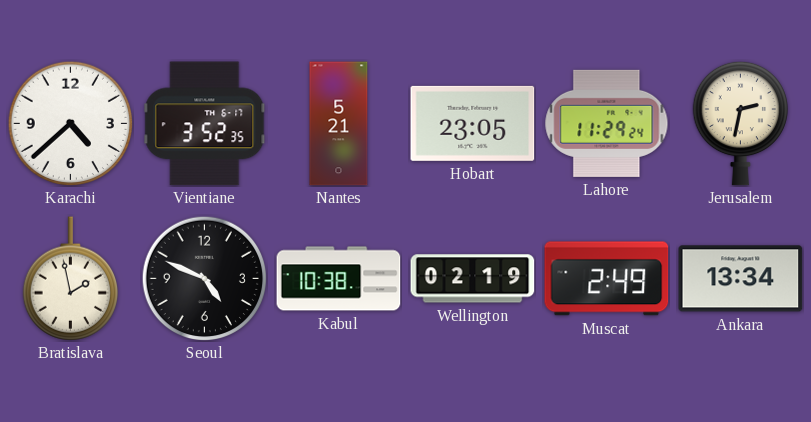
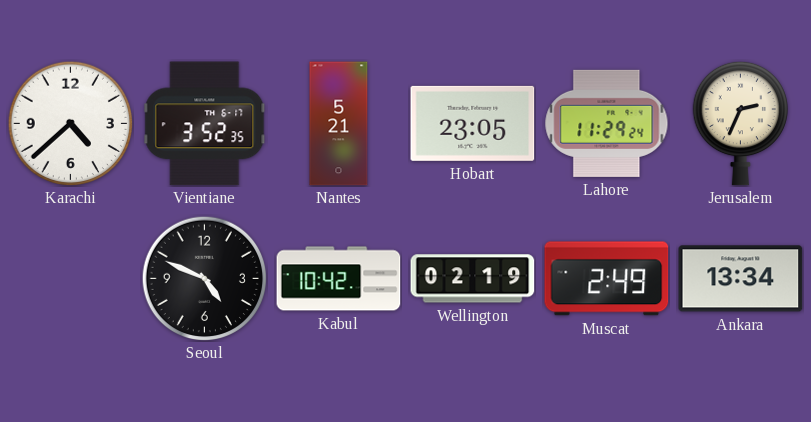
Jerusalem: 2:32 -> 2:34
Bratislava: 1:58 -> none
Kabul: 10:38 -> 10:42
